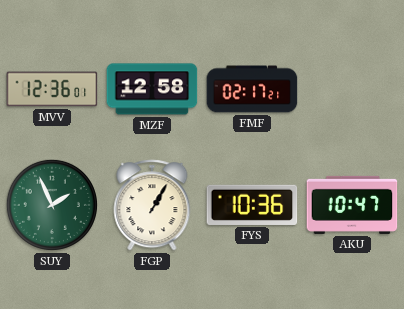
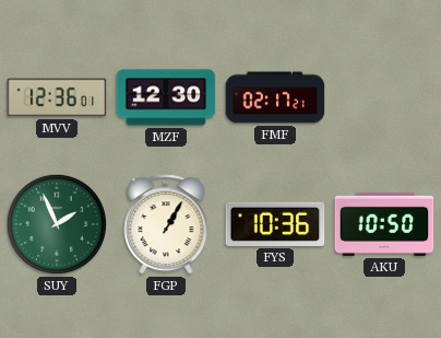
MZF: 12:58 -> 12:30
AKU: 10:47 -> 10:50
